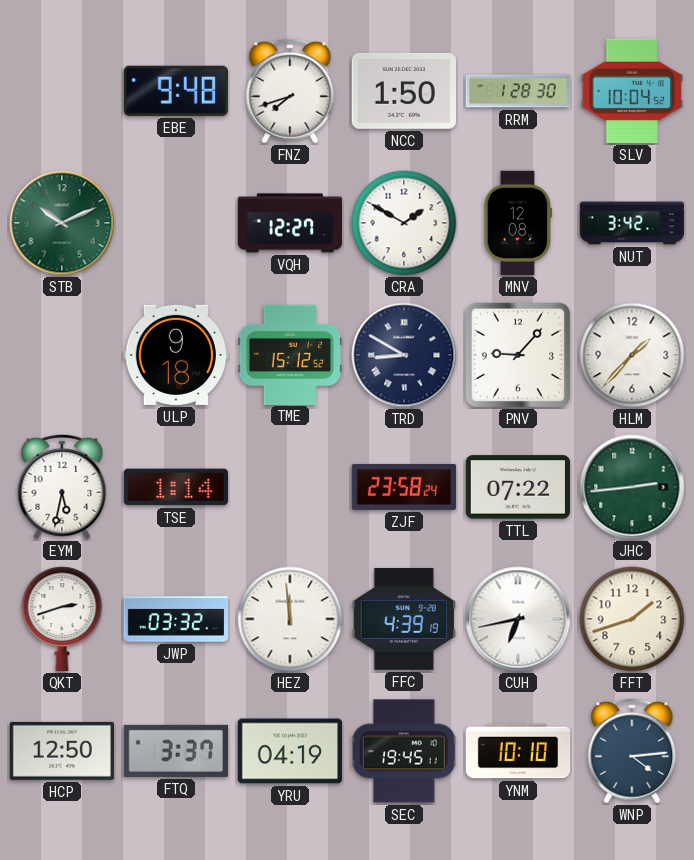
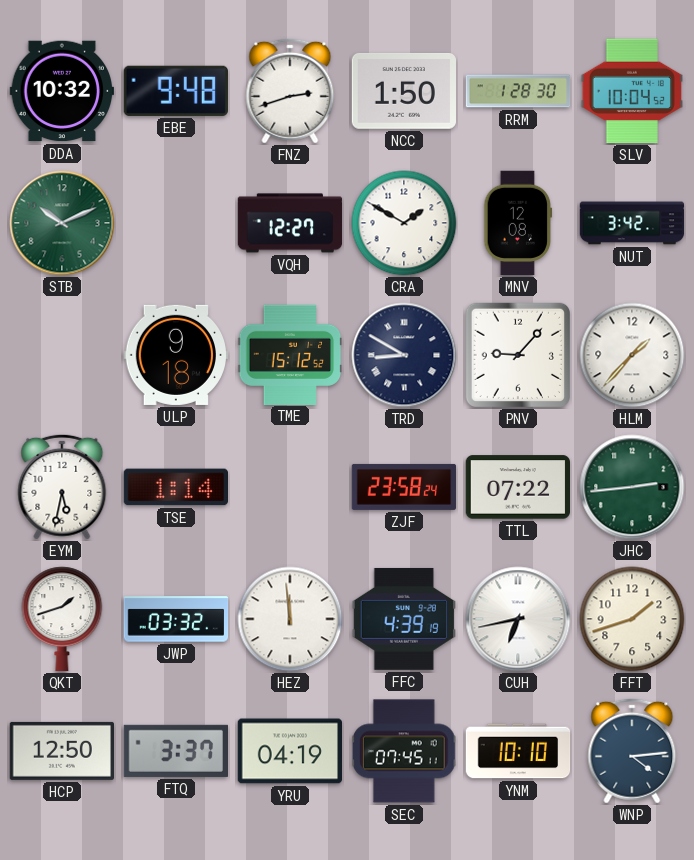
DDA: none -> 10:32
FNZ: 7:42 -> 2:42
QKT: 2:42 -> 1:42
SEC: 19:45 -> 07:45
